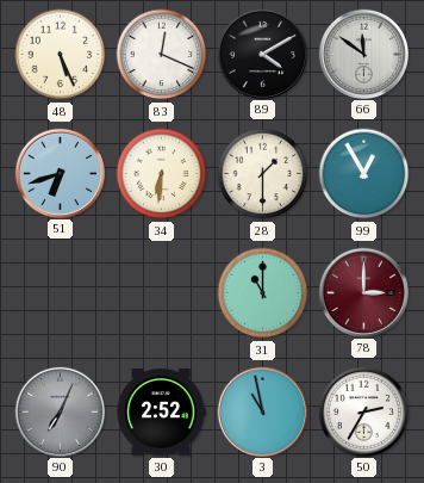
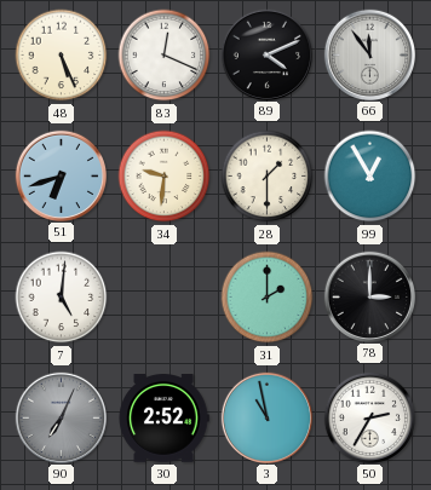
89: 4:10 -> 4:11
66: 11:51 -> 11:54
34: 6:31 -> 9:31
7: none -> 5:01
31: 11:00 -> 2:00
78 dial: burgundy -> black
